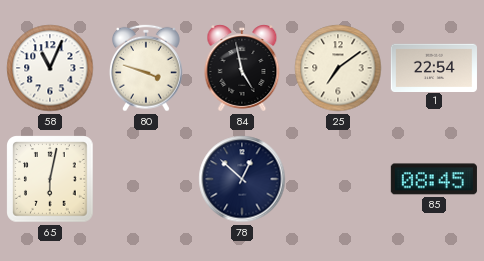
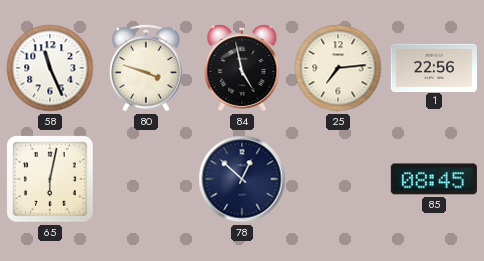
58: 11:04 -> 11:26
25: 7:09 -> 7:14
1: 22:54 -> 22:56
